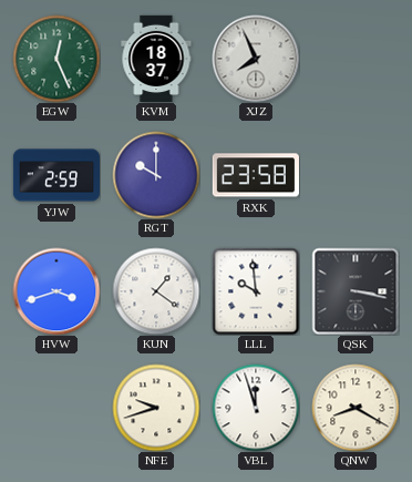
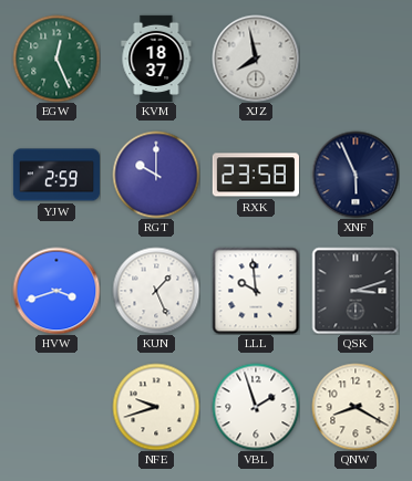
XJZ: 7:56 -> 7:58
XNF: none -> 5:56
KUN: 1:21 -> 1:26
QSK: 3:17 -> 3:12
VBL: 11:57 -> 1:57
